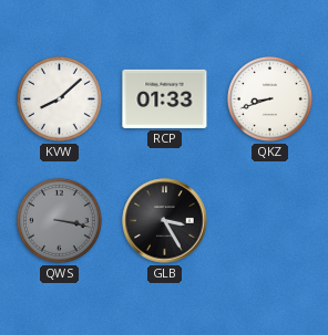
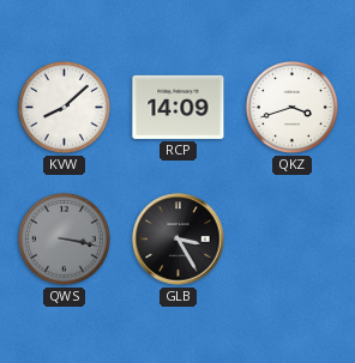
RCP: 01:33 -> 14:09
QKZ: 8:42 -> 3:42
